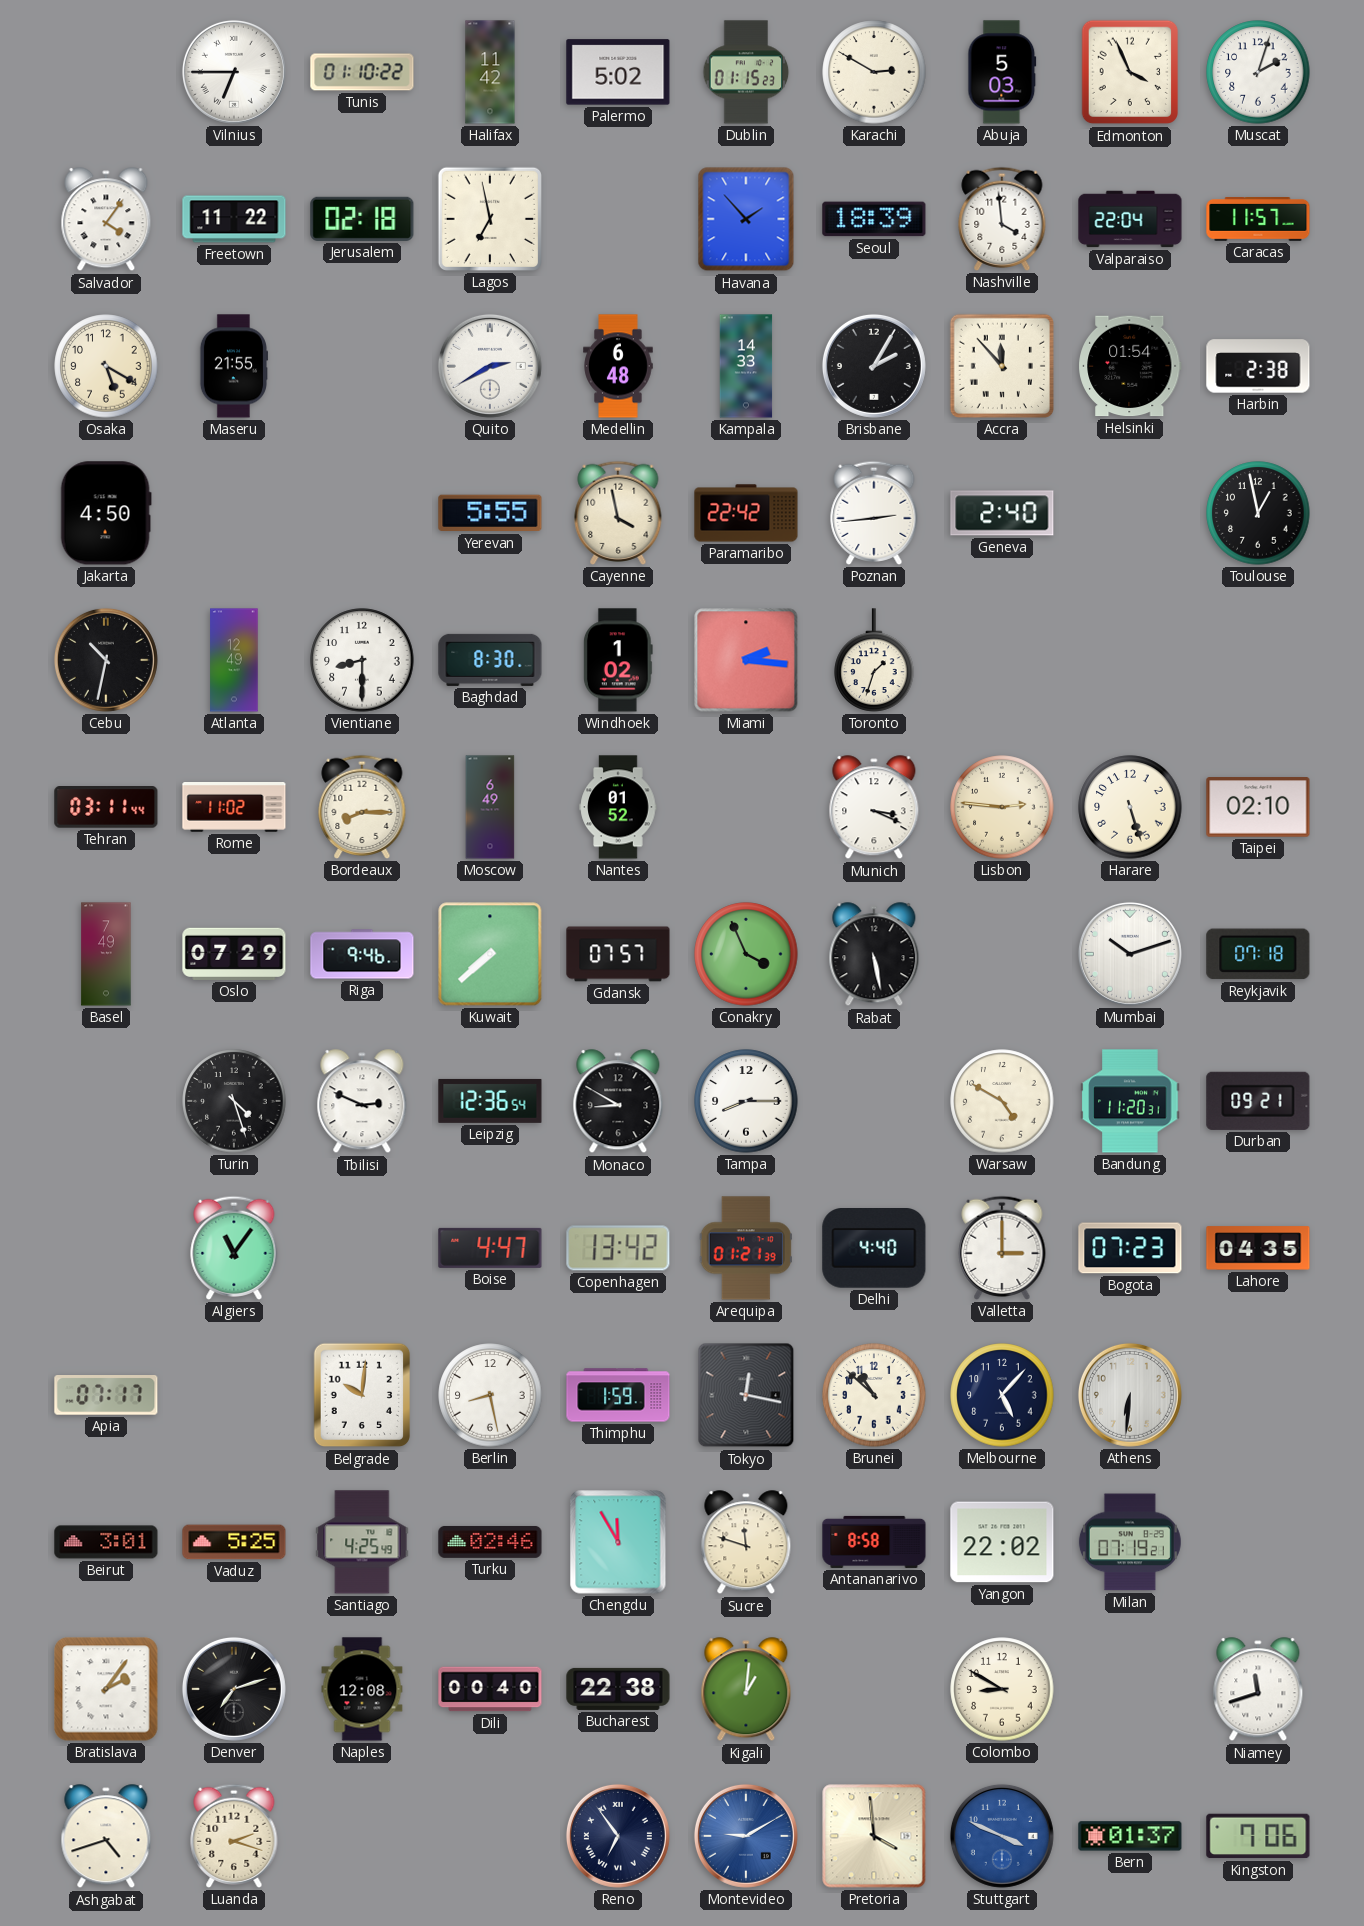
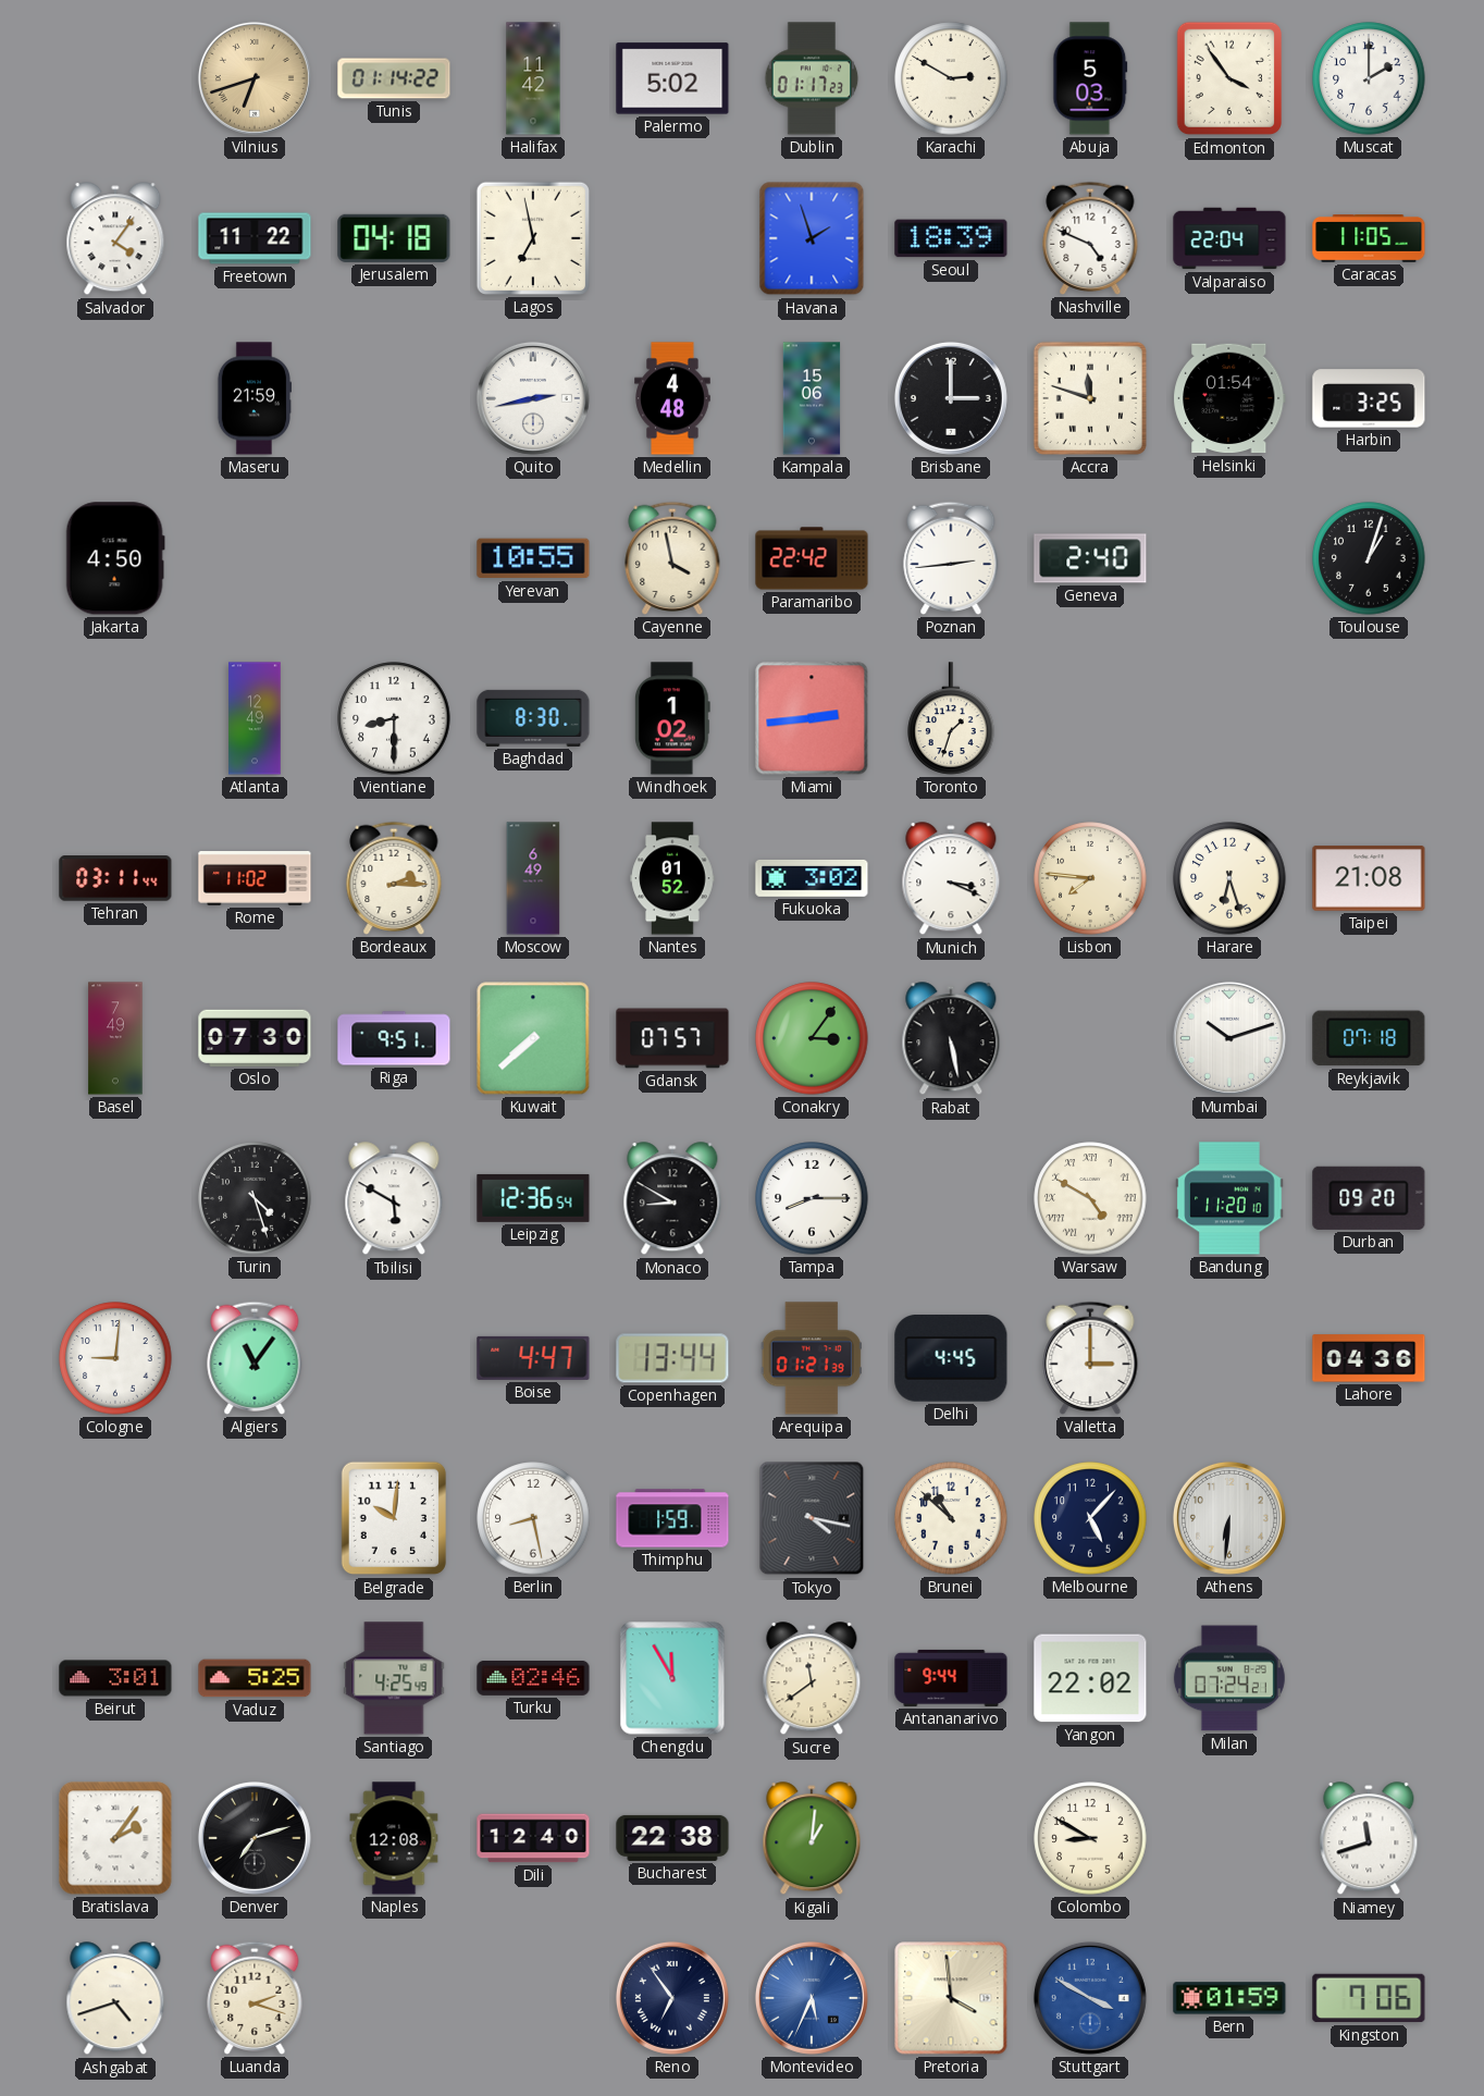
Vilnius: 6:45 -> 6:42
Vilnius dial: white -> champagne
Tunis: 01:10 -> 01:14
Dublin: 01:15 -> 01:17
Edmonton: 3:56 -> 3:54
Muscat: 2:03 -> 2:00
Jerusalem: 02:18 -> 04:18
Havana: 1:53 -> 1:57
Nashville: 3:59 -> 4:49
Caracas: 11:57 -> 11:05
Osaka: 5:20 -> none
Maseru: 21:55 -> 21:59
Quito: 2:40 -> 2:43
Medellin: 6:48 -> 4:48
Kampala: 14:33 -> 15:06
Brisbane: 2:05 -> 3:00
Accra: 11:53 -> 11:48
Harbin: 2:38 -> 3:25
Yerevan: 5:55 -> 10:55
Toulouse: 12:58 -> 1:03
Cebu: 10:32 -> none
Miami: 2:16 -> 2:44
Bordeaux: 8:15 -> 2:15
Fukuoka: none -> 3:02
Lisbon: 2:46 -> 7:46
Harare: 5:27 -> 6:27
Taipei: 02:10 -> 21:08
Oslo: 07:29 -> 07:30
Riga: 9:46 -> 9:51
Conakry: 3:56 -> 3:06
Tbilisi: 2:49 -> 5:50
Warsaw numerals: Arabic -> Roman
Bandung: 11:20:31 -> 11:20:10
Durban: 09:21 -> 09:20
Cologne: none -> 9:01
Copenhagen: 13:42 -> 13:44
Delhi: 4:40 -> 4:45
Bogota: 07:23 -> none
Lahore: 04:35 -> 04:36
Apia: 07:17 -> none
Tokyo: 12:17 -> 4:17
Sucre: 11:48 -> 11:39
Antananarivo: 8:58 -> 9:44
Milan: 07:19 -> 07:24
Dili: 00:40 -> 12:40
Montevideo: 9:10 -> 5:34
Stuttgart: 3:49 -> 3:50
Bern: 01:37 -> 01:59
